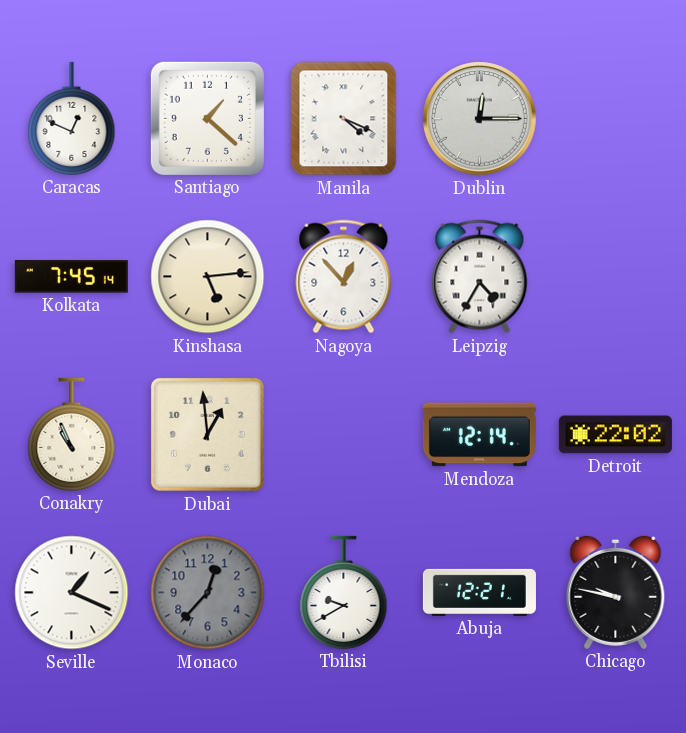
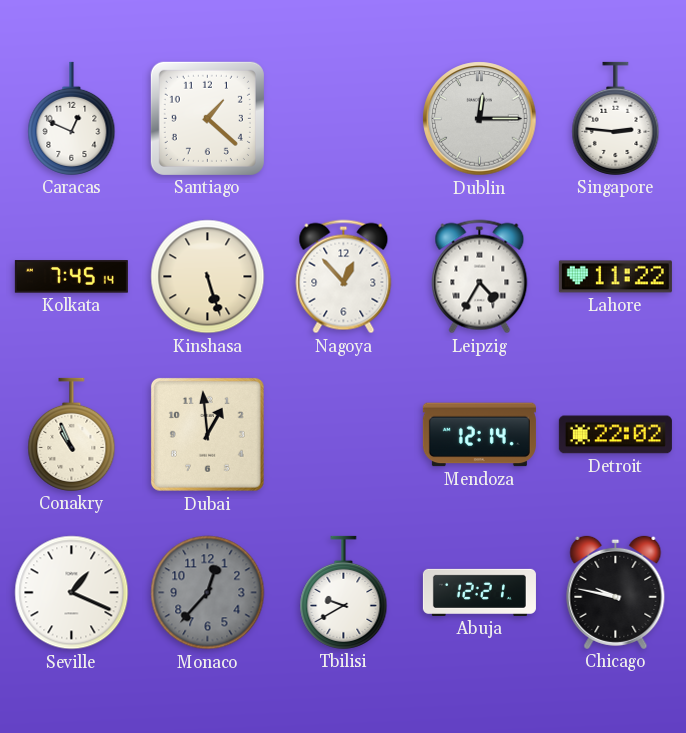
Manila: 4:19 -> none
Singapore: none -> 2:46
Kinshasa: 5:14 -> 5:27
Lahore: none -> 11:22
